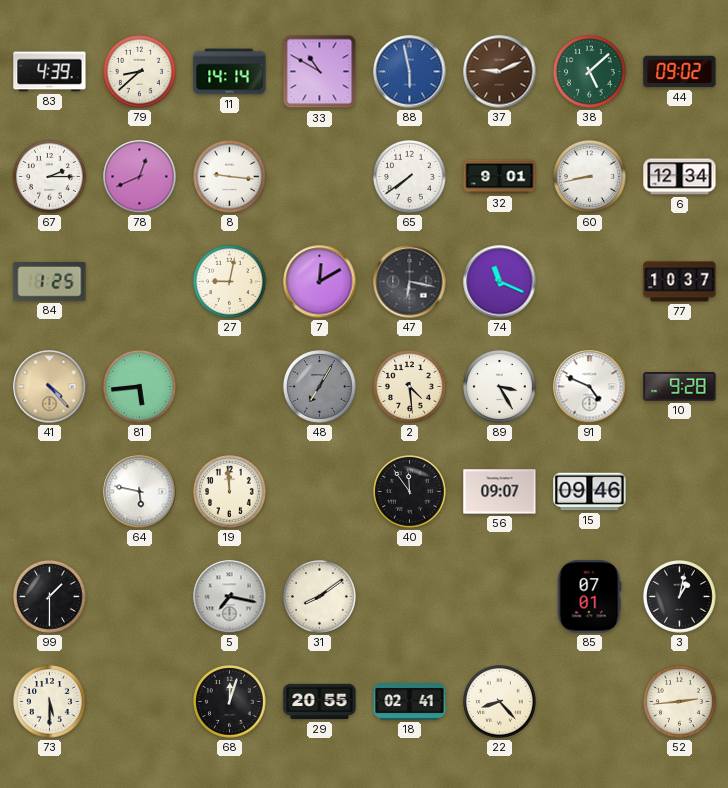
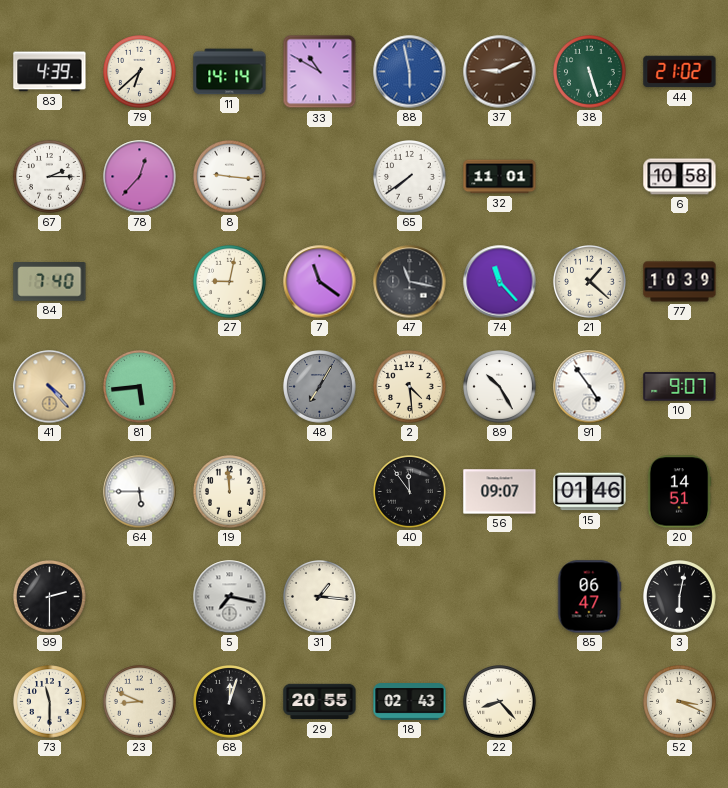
79: 8:38 -> 6:38
38: 5:08 -> 5:27
44: 09:02 -> 21:02
78: 12:41 -> 12:37
32: 9:01 -> 11:01
60: 8:43 -> none
6: 12:34 -> 10:58
84: 1:25 -> 7:40
7: 12:10 -> 11:21
47: 6:17 -> 11:17
74: 11:19 -> 11:23
21: none -> 1:22
77: 10:37 -> 10:39
89: 3:25 -> 10:25
91: 4:49 -> 4:54
10: 9:28 -> 9:07
64: 5:47 -> 5:45
15: 09:46 -> 01:46
20: none -> 14:51
99: 1:30 -> 2:30
31: 8:09 -> 1:16
85: 07:01 -> 06:47
3: 1:02 -> 6:02
73: 5:30 -> 11:30
23: none -> 8:49
18: 02:41 -> 02:43
52: 2:44 -> 3:19
